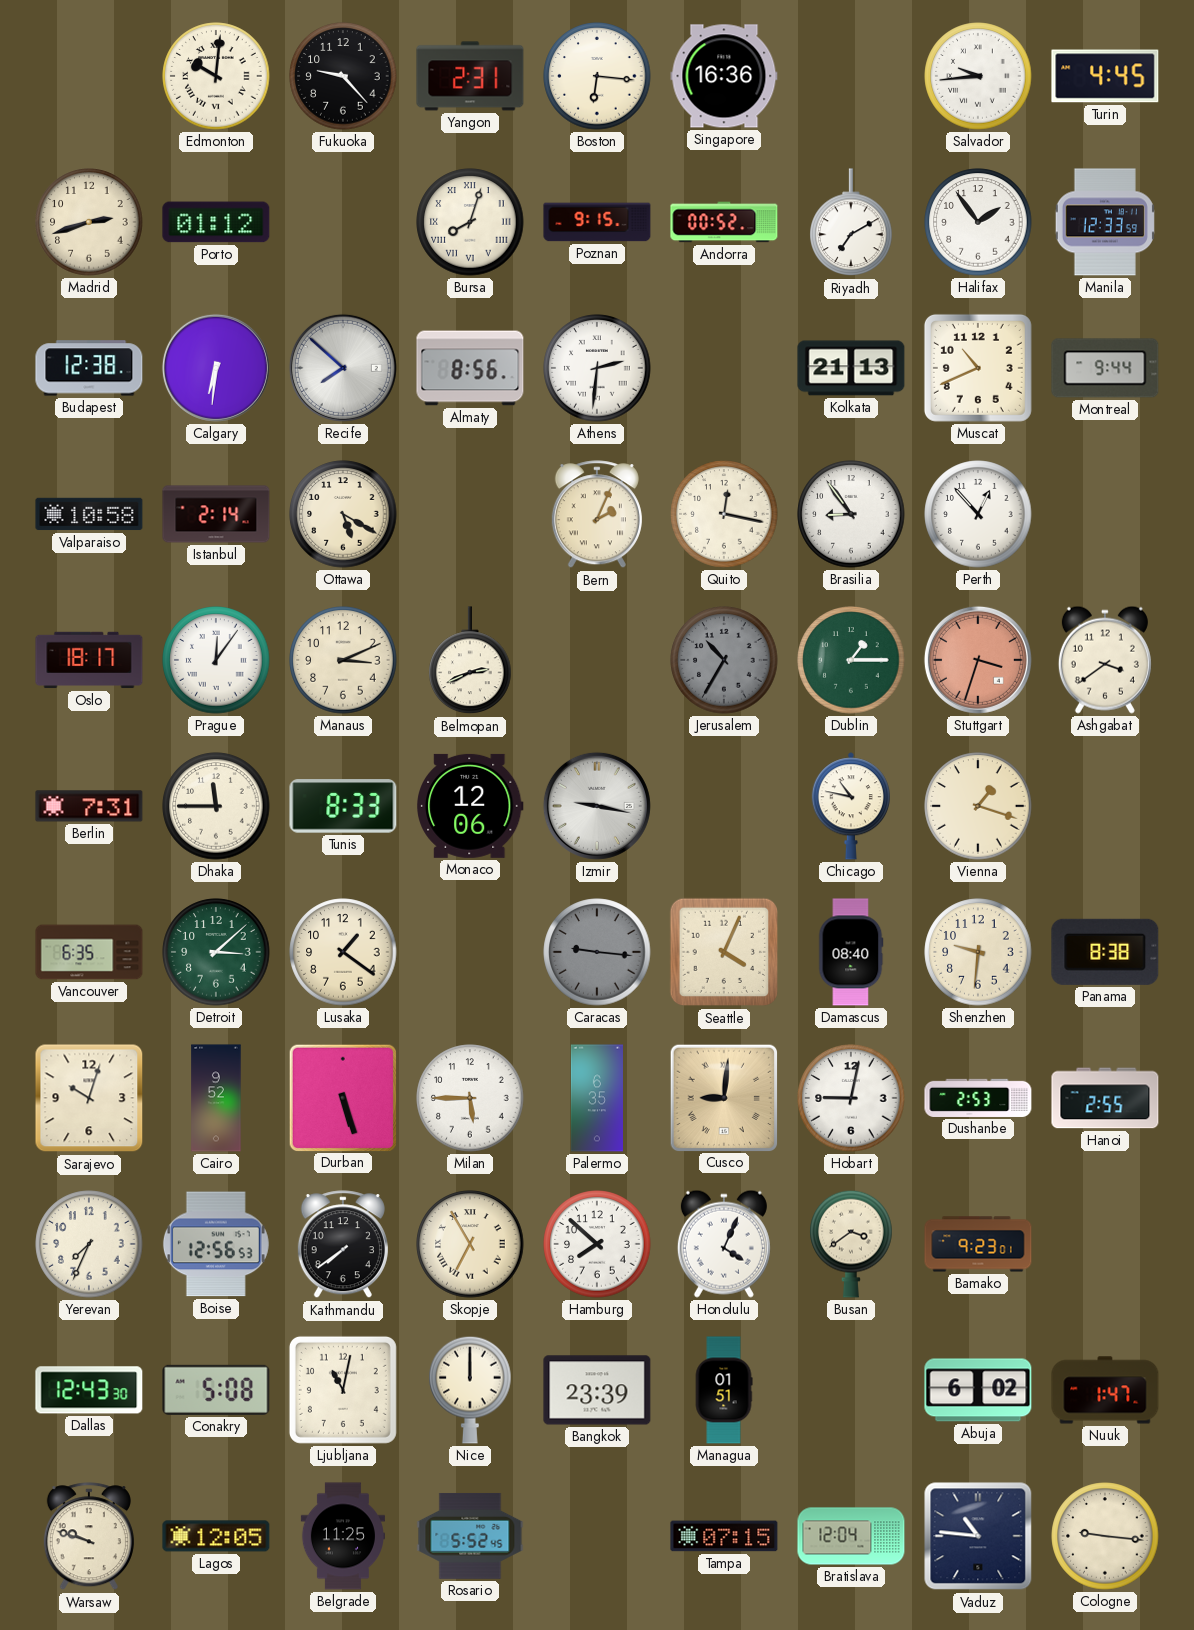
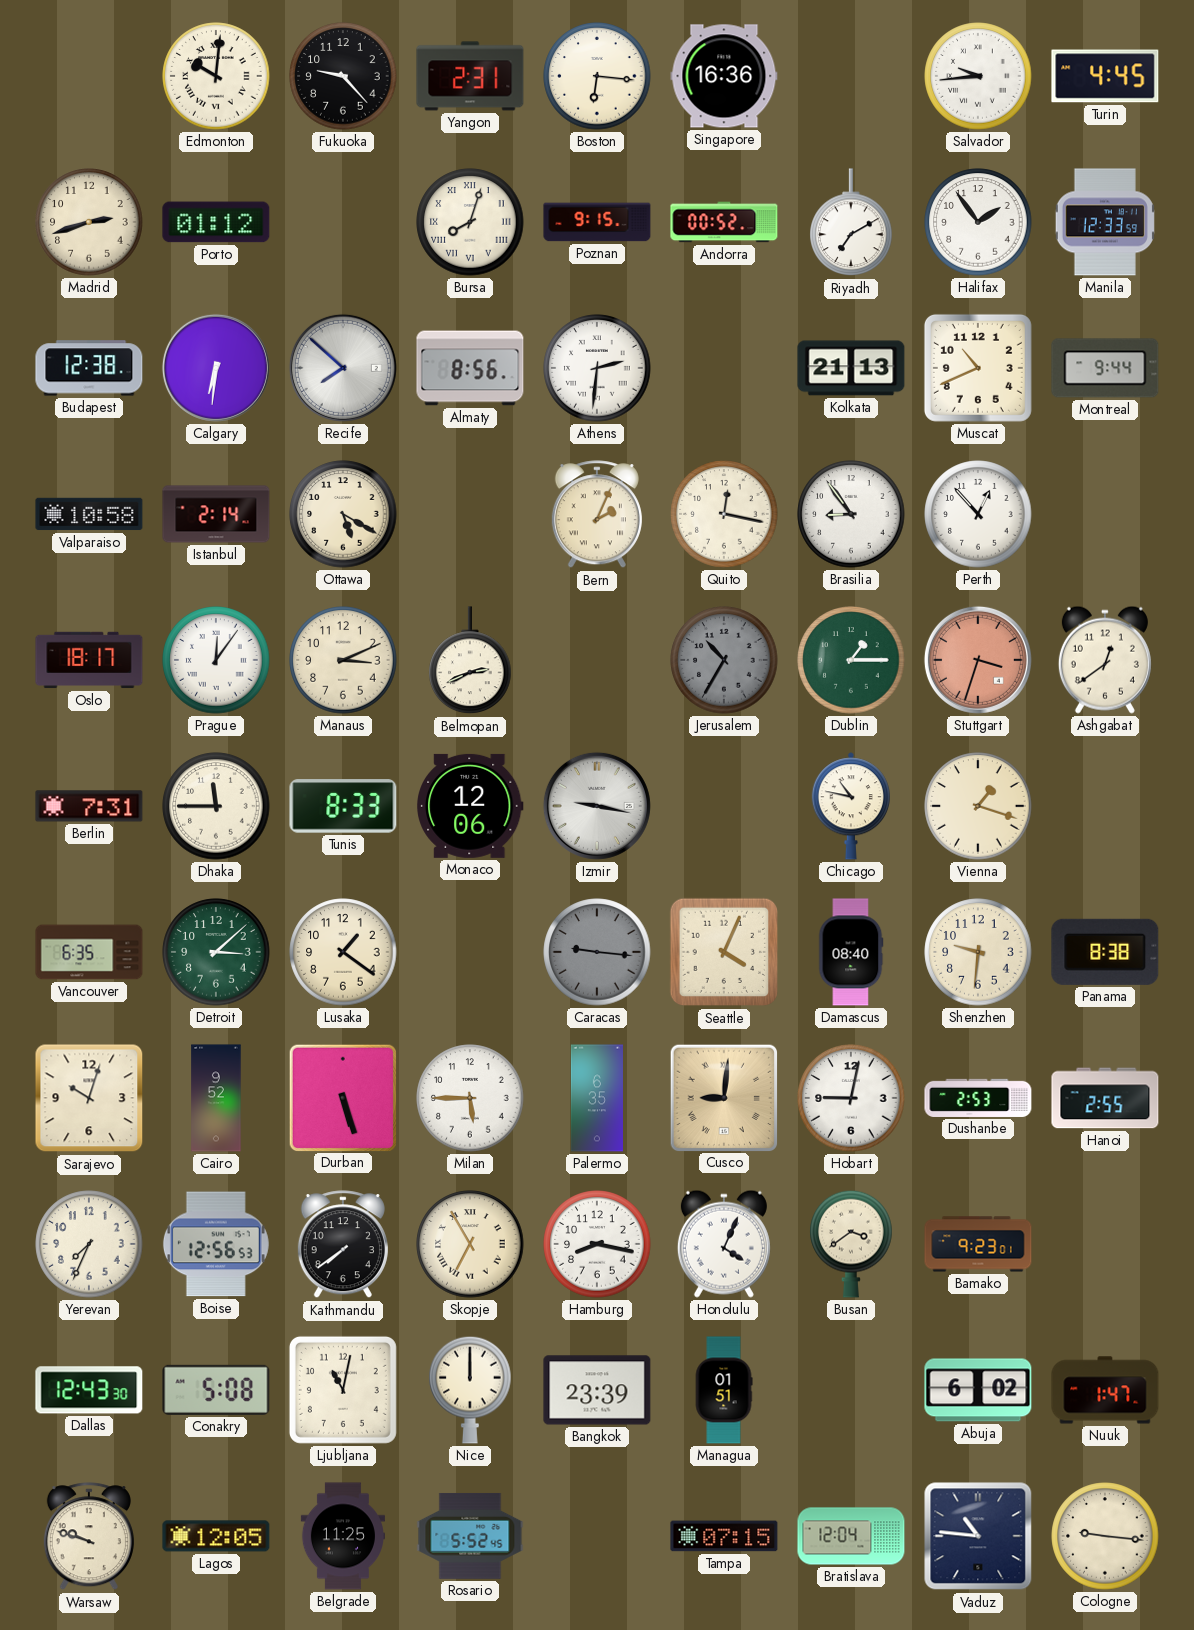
Ashgabat: 3:39 -> 12:39
Hamburg: 7:52 -> 8:17
